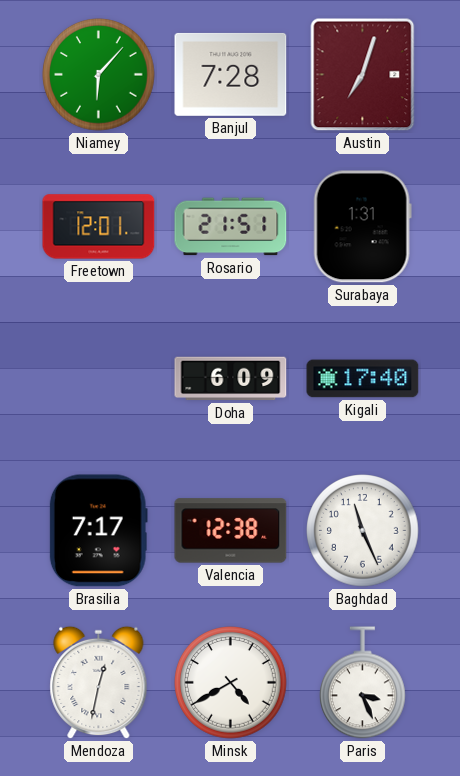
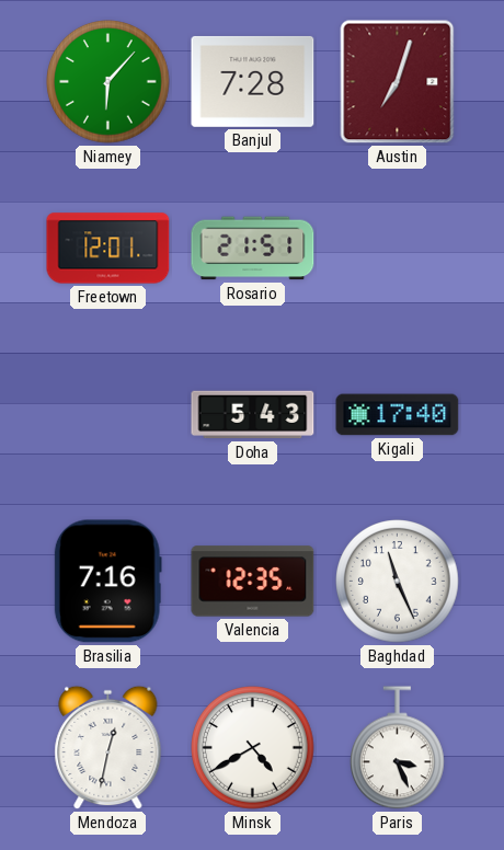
Surabaya: 1:31 -> none
Doha: 6:09 -> 5:43
Brasilia: 7:17 -> 7:16
Valencia: 12:38 -> 12:35
